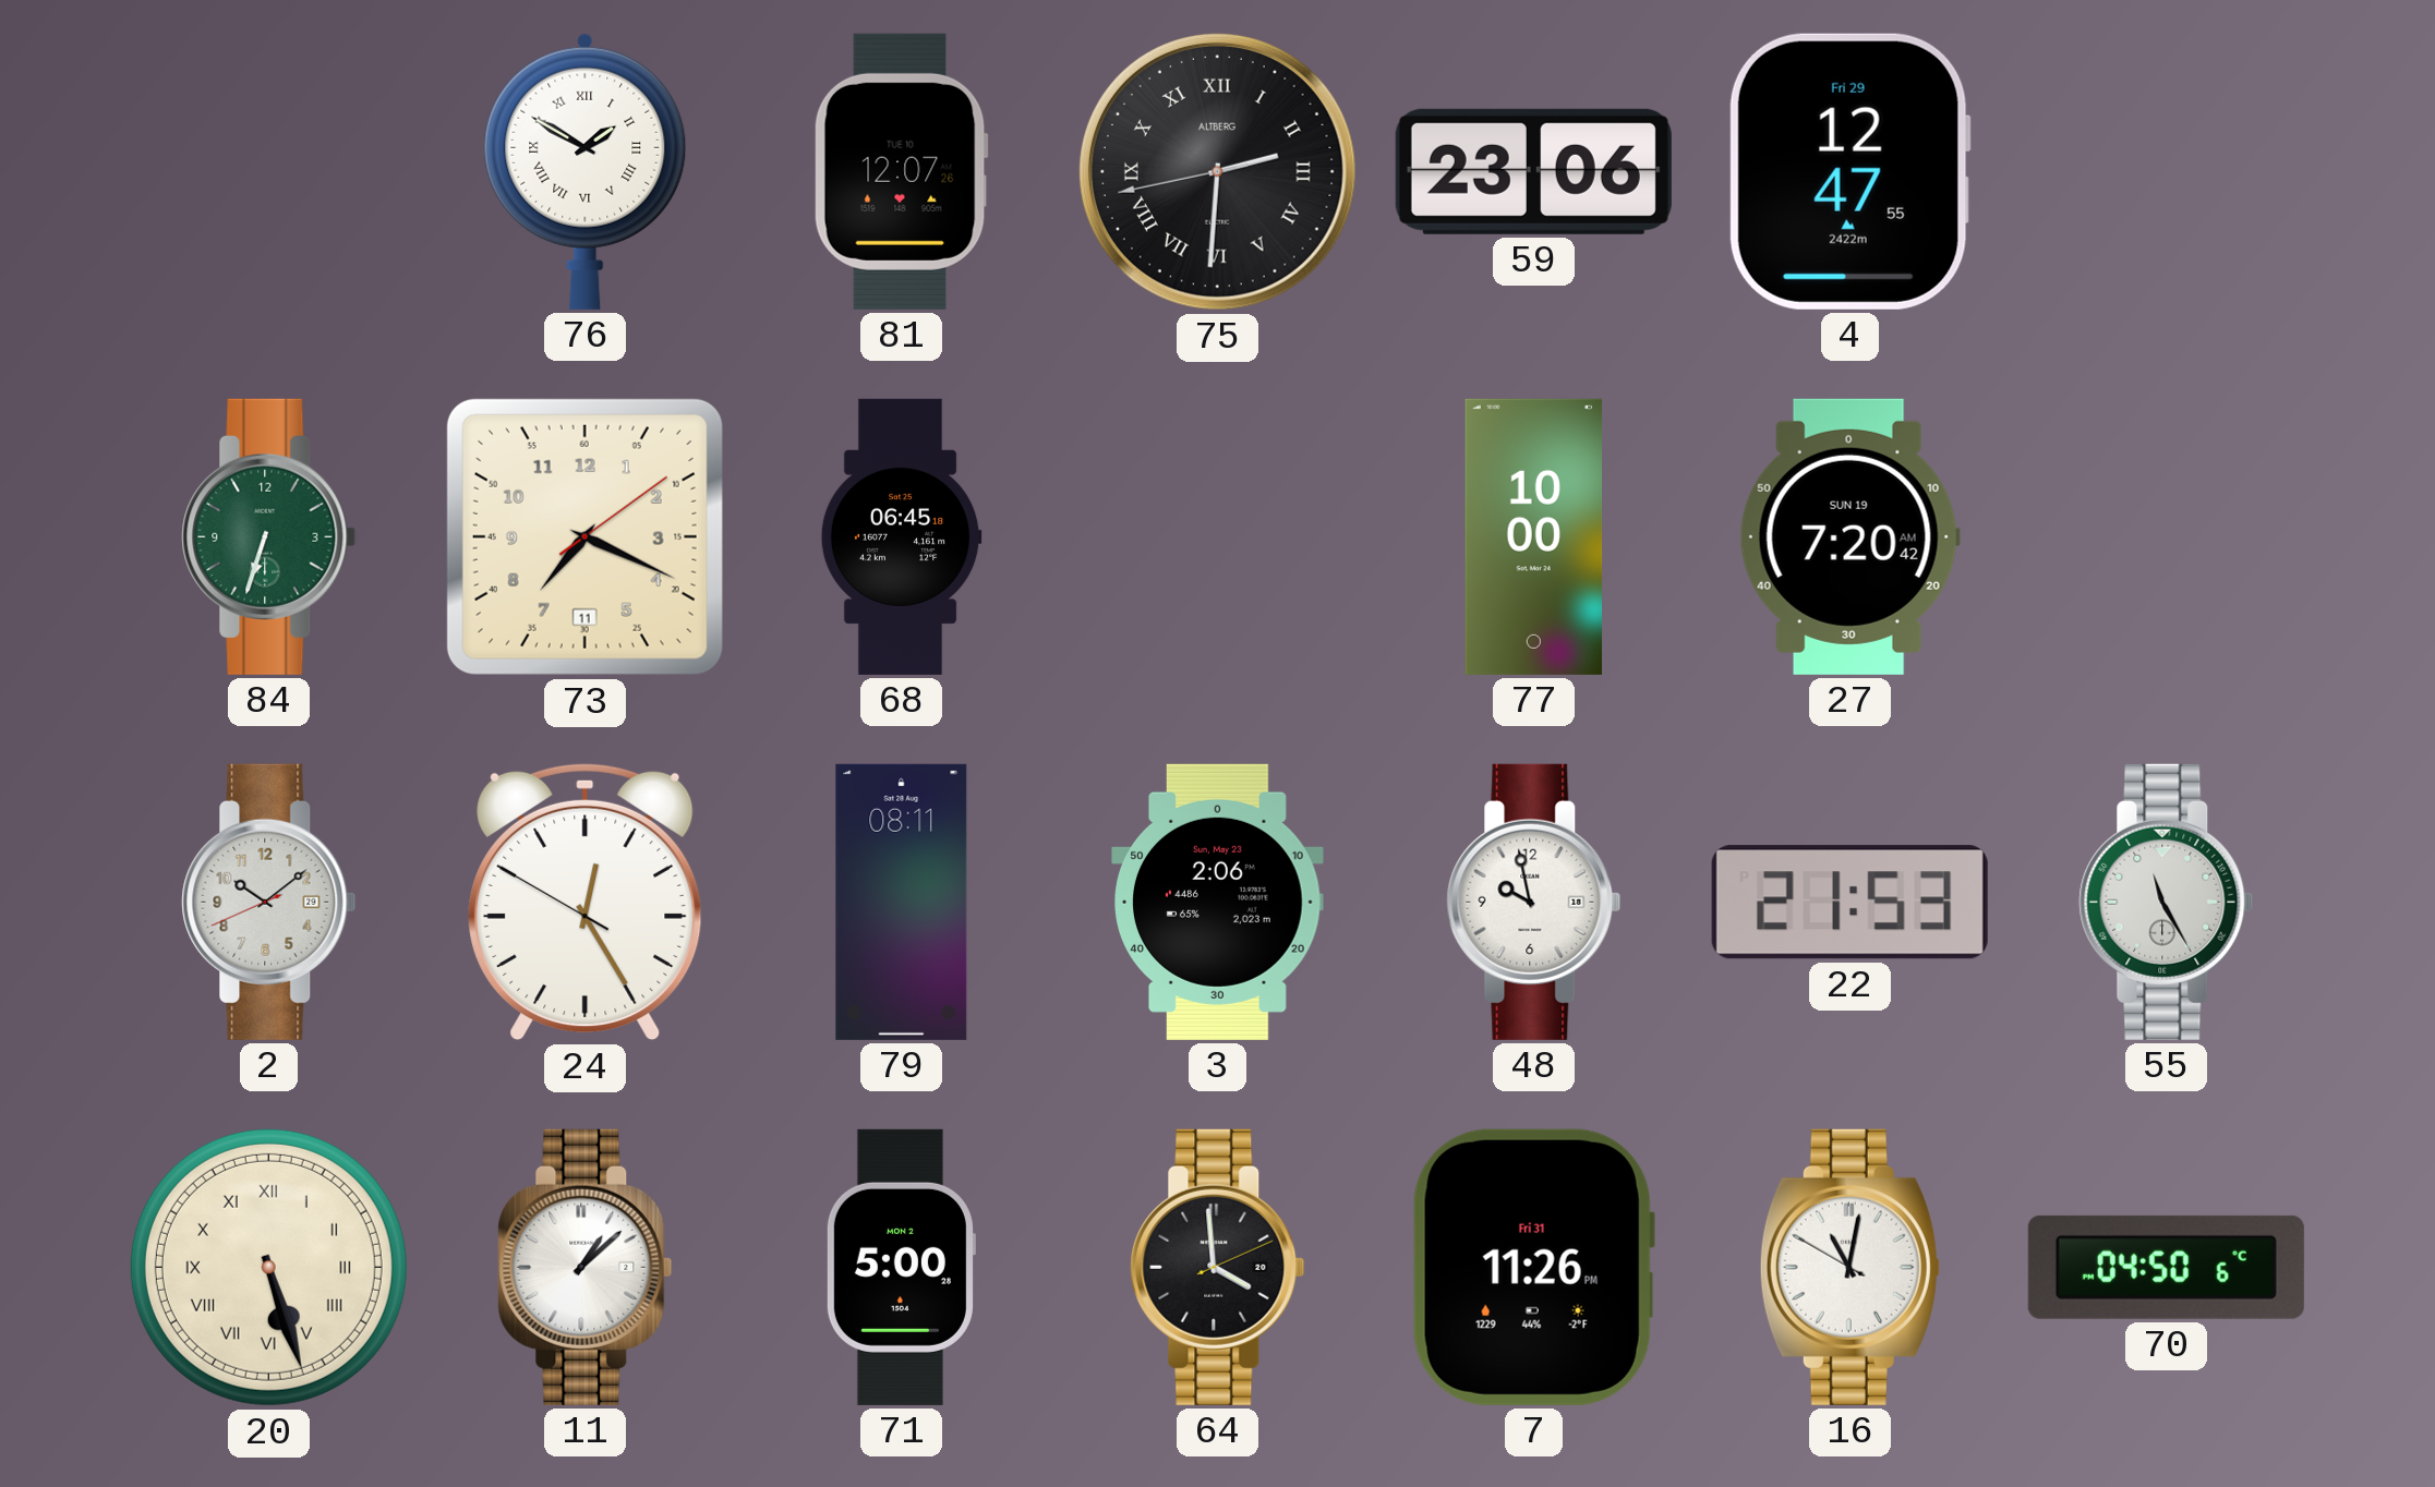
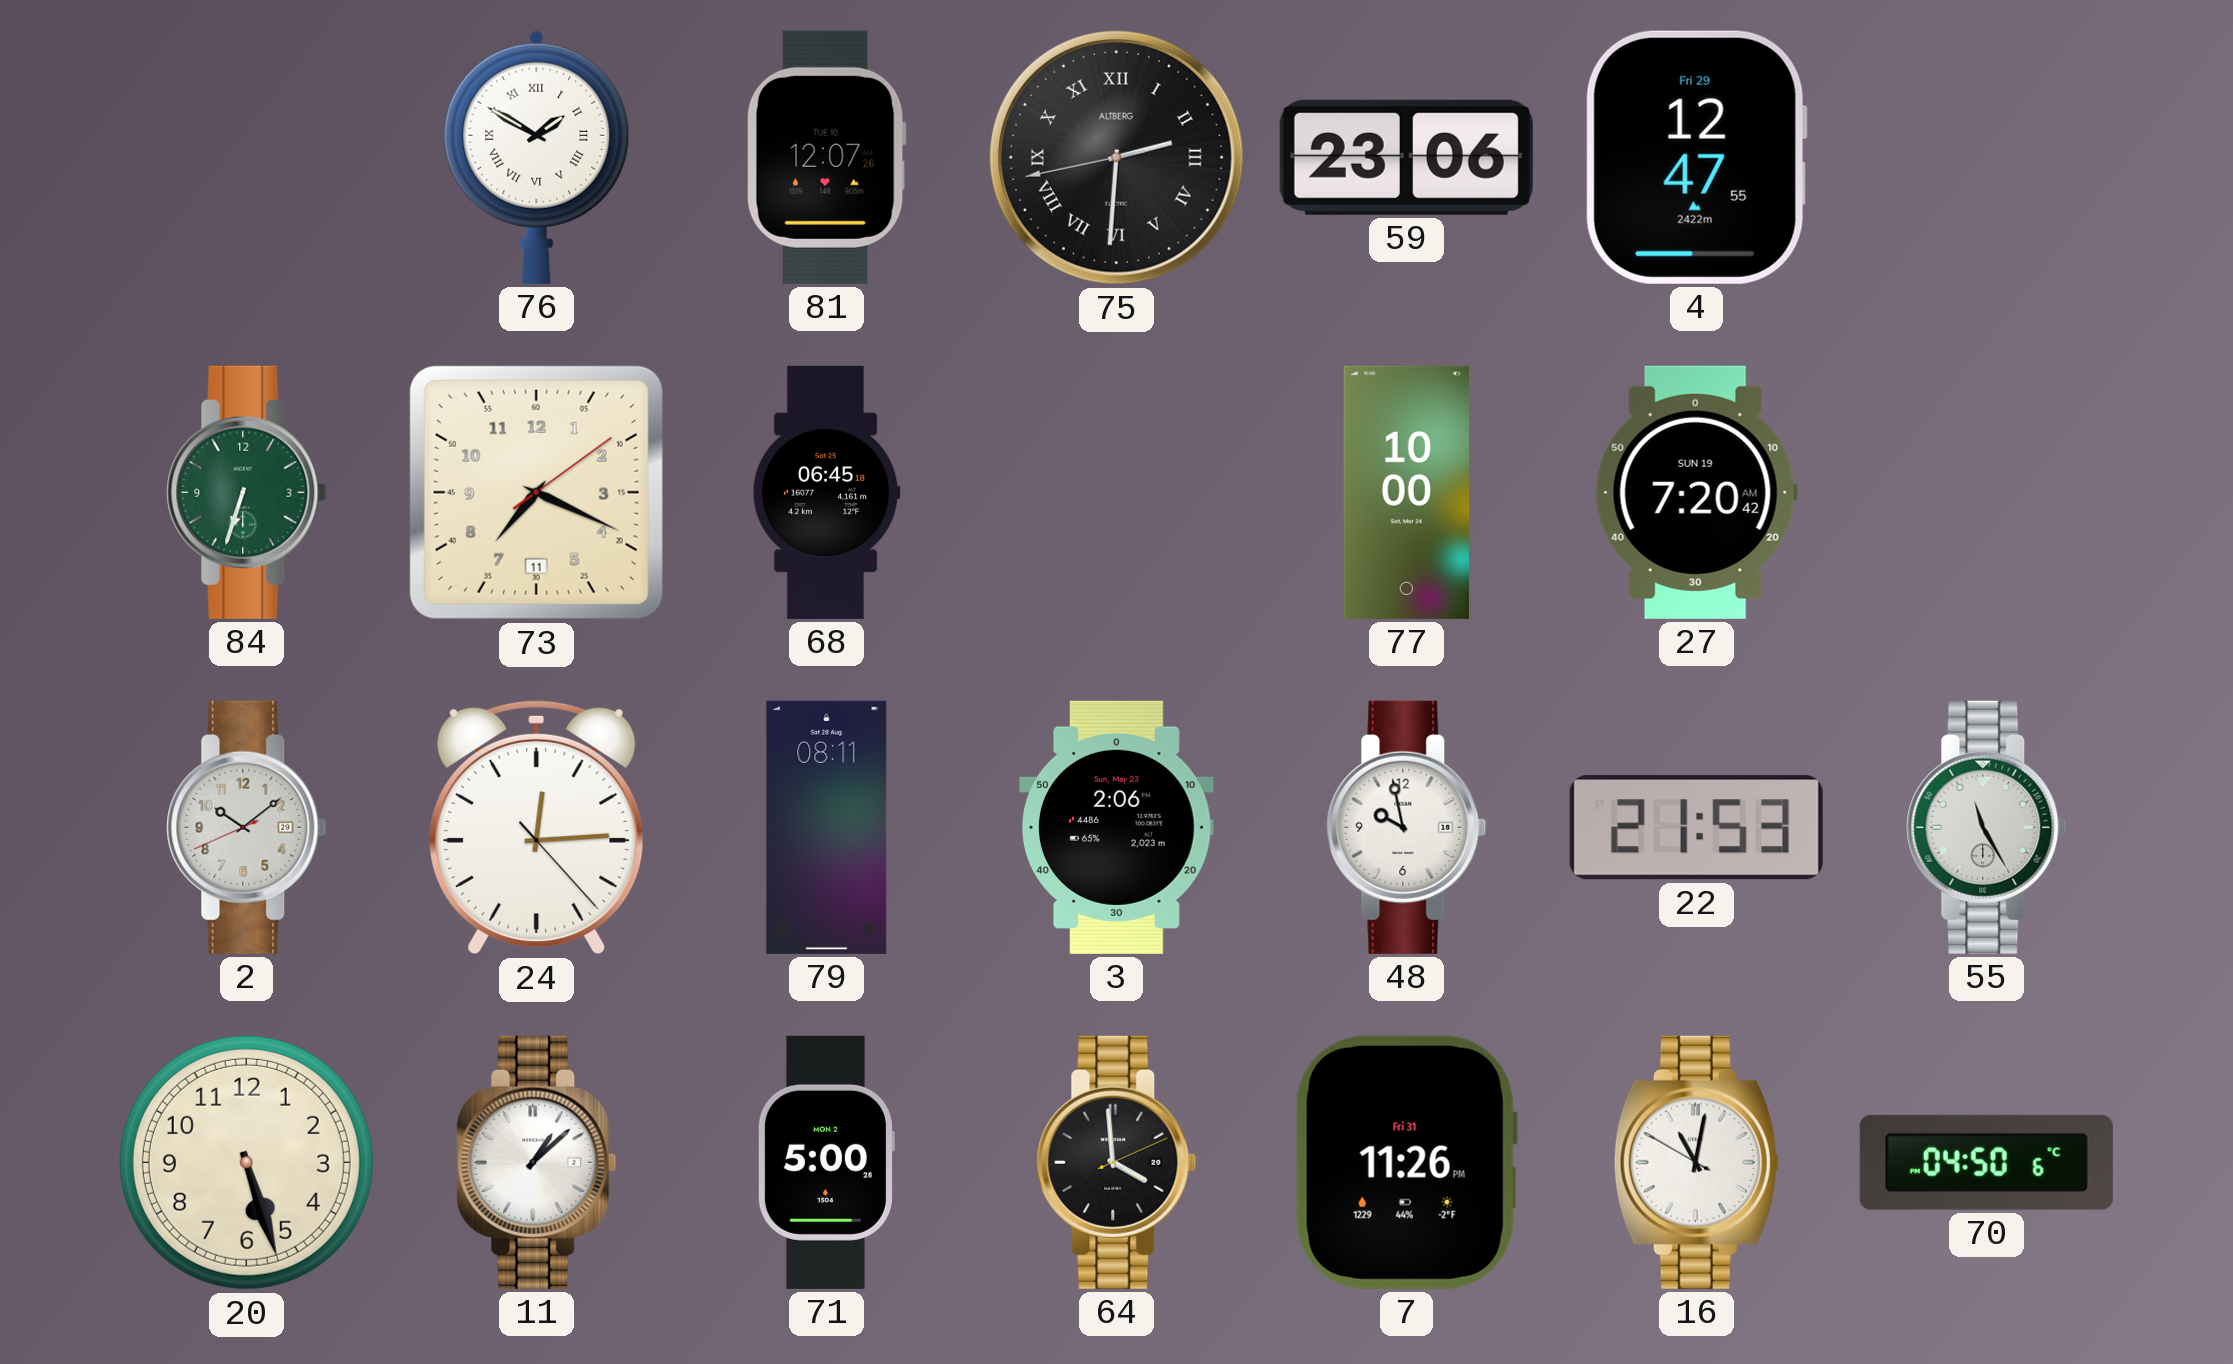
24: 12:24 -> 12:14
20 numerals: Roman -> Arabic
